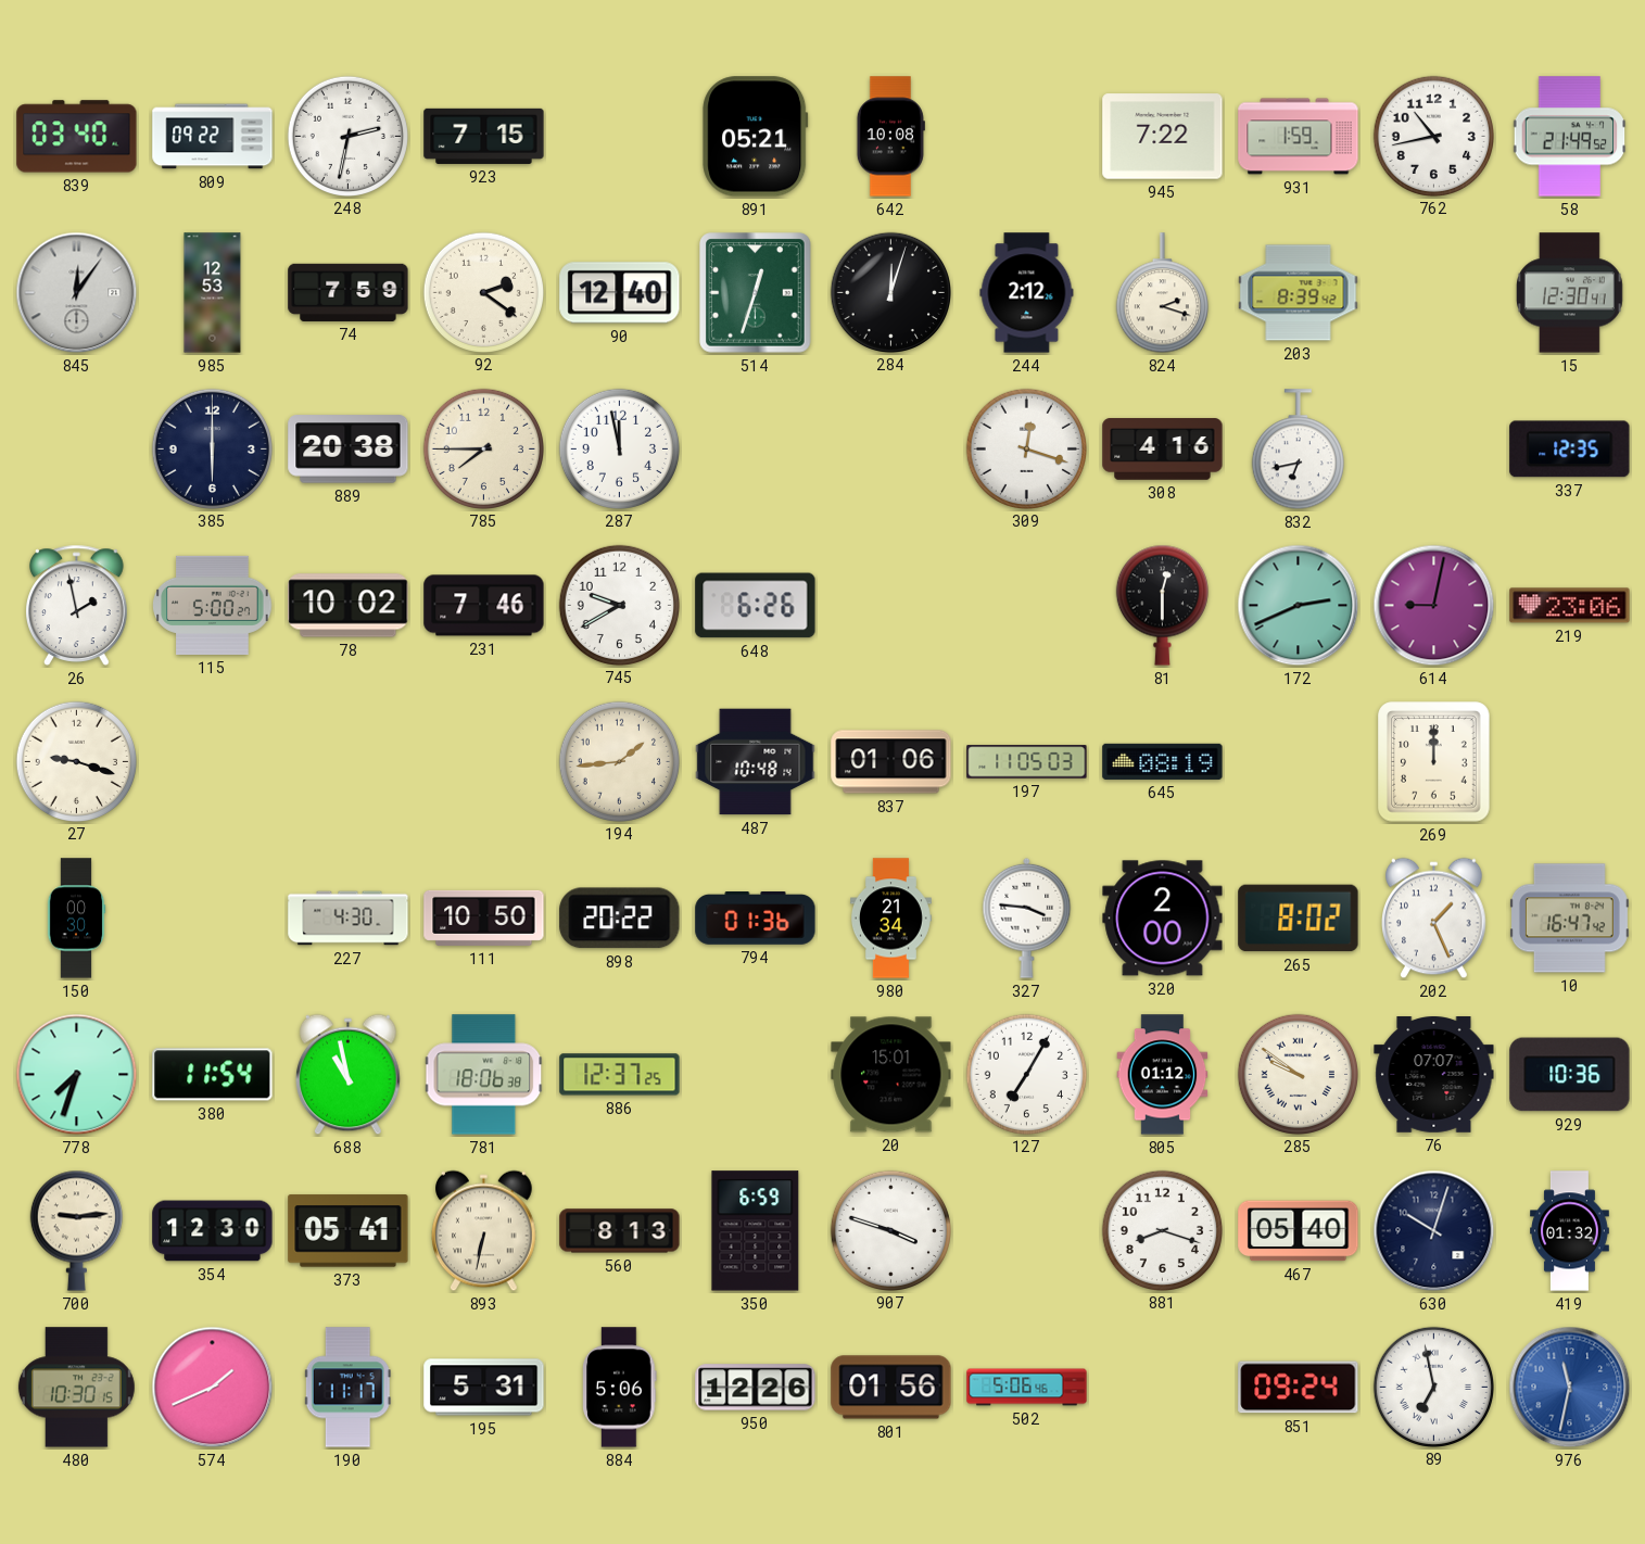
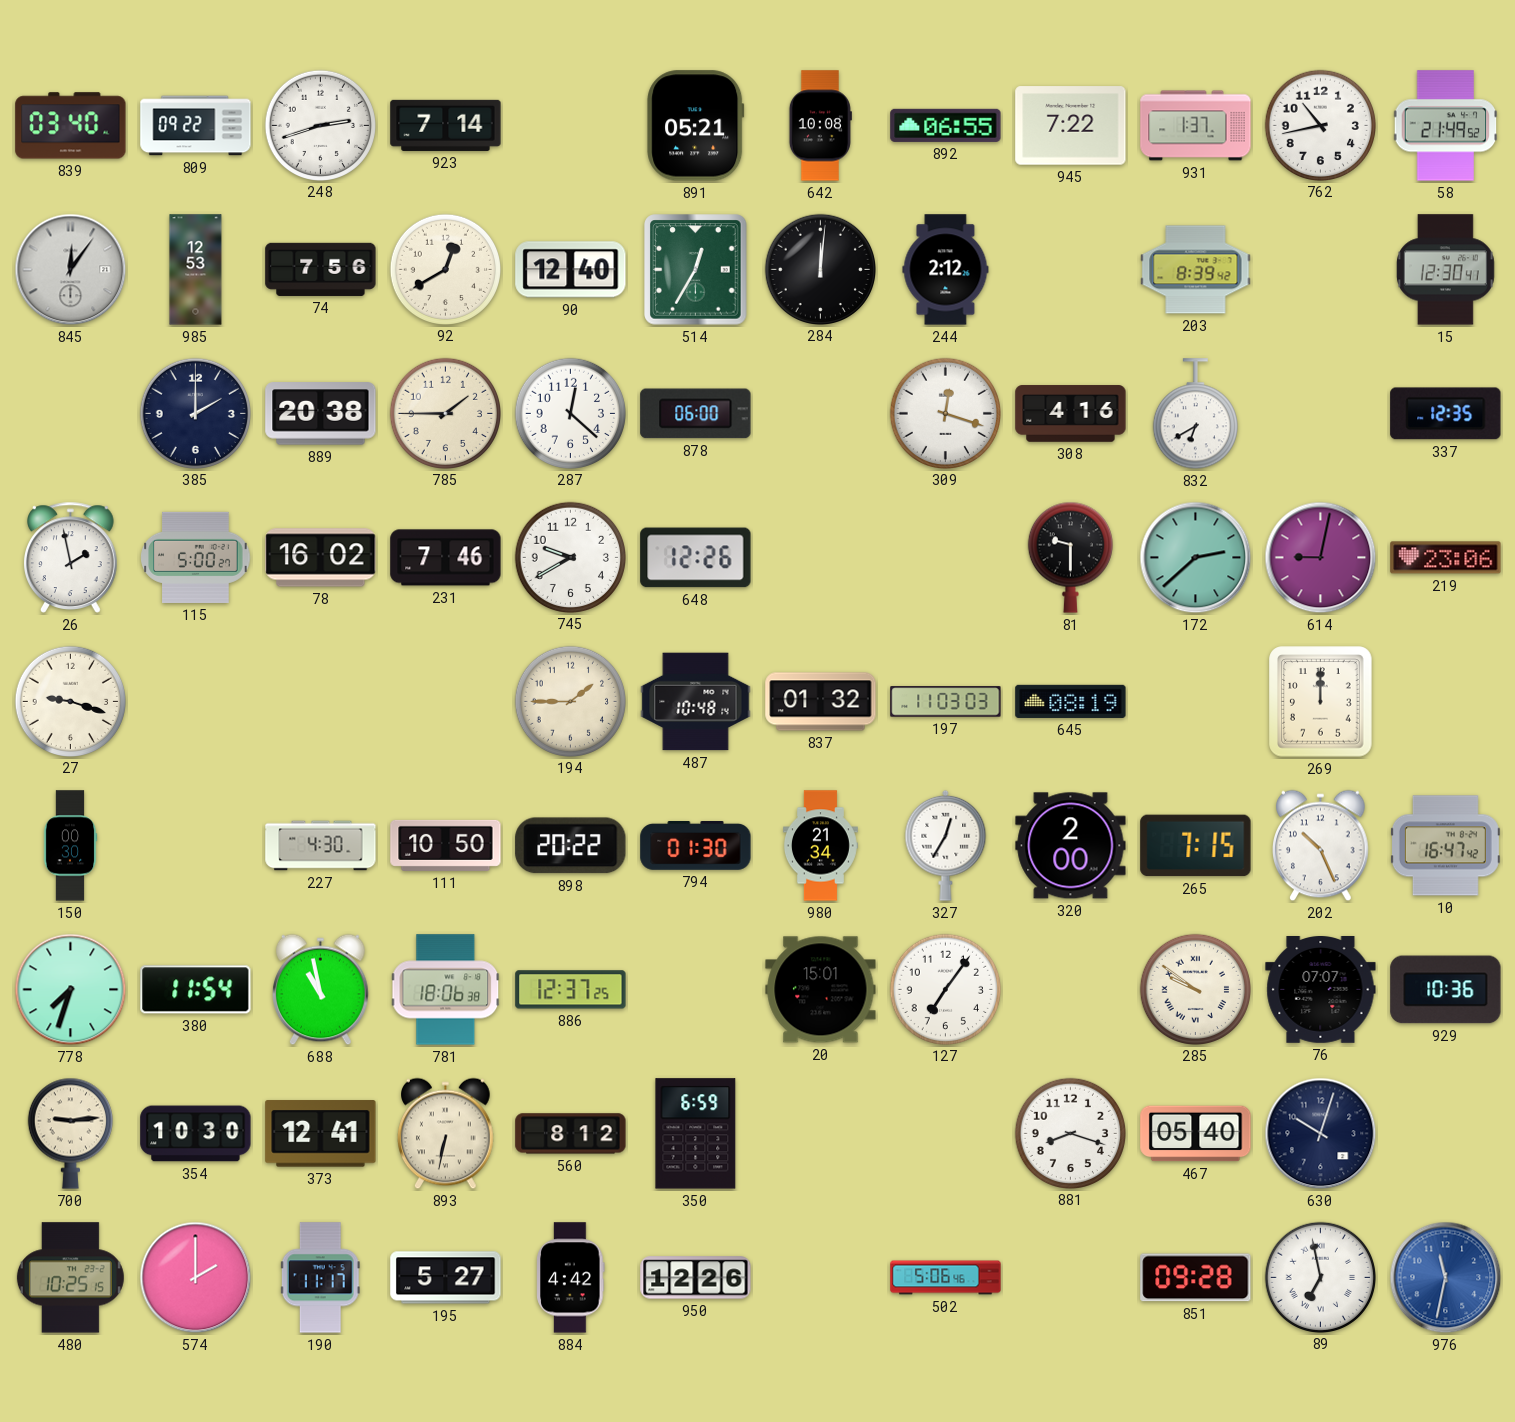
248: 2:32 -> 2:42
923: 7:15 -> 7:14
892: none -> 06:55
931: 1:59 -> 1:37
74: 7:59 -> 7:56
92: 2:21 -> 12:40
514: 12:33 -> 12:35
284: 12:03 -> 12:01
824: 2:18 -> none
385: 6:00 -> 2:00
785: 7:45 -> 1:45
287: 11:58 -> 12:22
878: none -> 06:00
832: 6:43 -> 6:40
78: 10:02 -> 16:02
648: 6:26 -> 12:26
81: 12:30 -> 9:30
172: 2:41 -> 2:38
194: 1:44 -> 1:45
837: 01:06 -> 01:32
197: 11:05 -> 11:03
794: 01:36 -> 01:30
327: 3:46 -> 12:35
265: 8:02 -> 7:15
202: 1:26 -> 10:26
127: 7:05 -> 7:06
805: 01:12 -> none
354: 12:30 -> 10:30
373: 05:41 -> 12:41
560: 8:13 -> 8:12
907: 3:48 -> none
419: 01:32 -> none
480: 10:30 -> 10:25
574: 1:41 -> 2:00
195: 5:31 -> 5:27
884: 5:06 -> 4:42
801: 01:56 -> none
851: 09:24 -> 09:28
